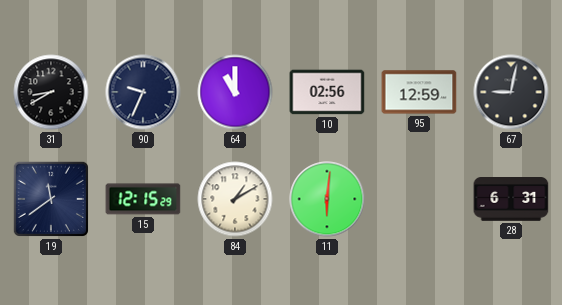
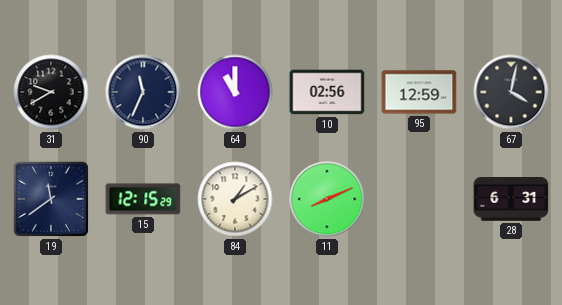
31: 8:40 -> 9:40
90: 9:34 -> 11:34
67: 9:02 -> 4:02
11: 6:01 -> 8:11
